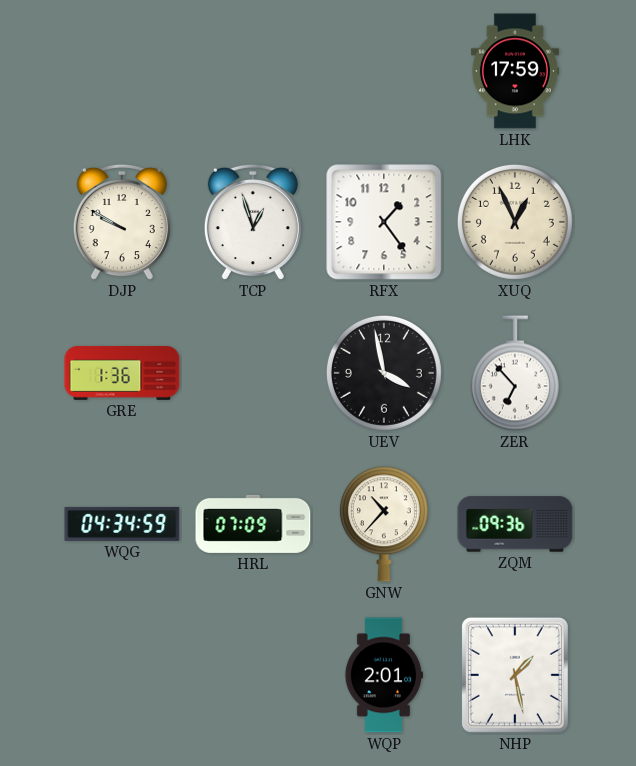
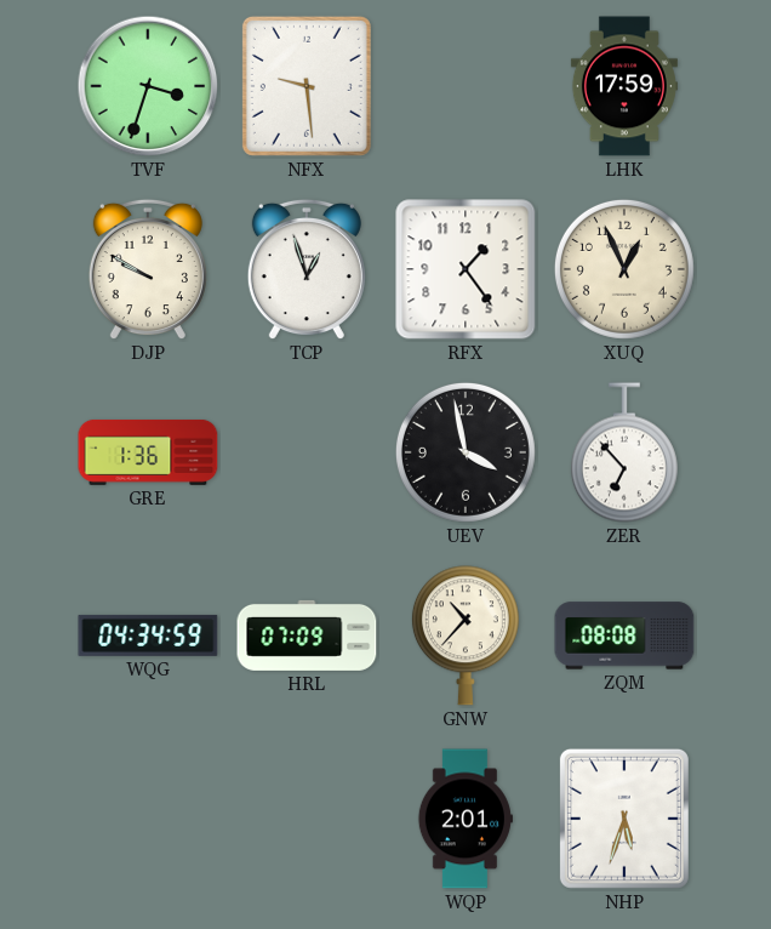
TVF: none -> 3:33
NFX: none -> 9:29
ZQM: 09:36 -> 08:08
NHP: 1:28 -> 5:33
